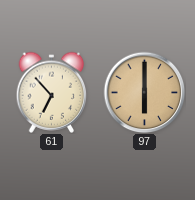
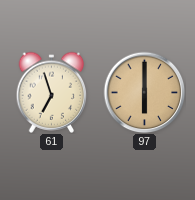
61: 6:53 -> 6:57
